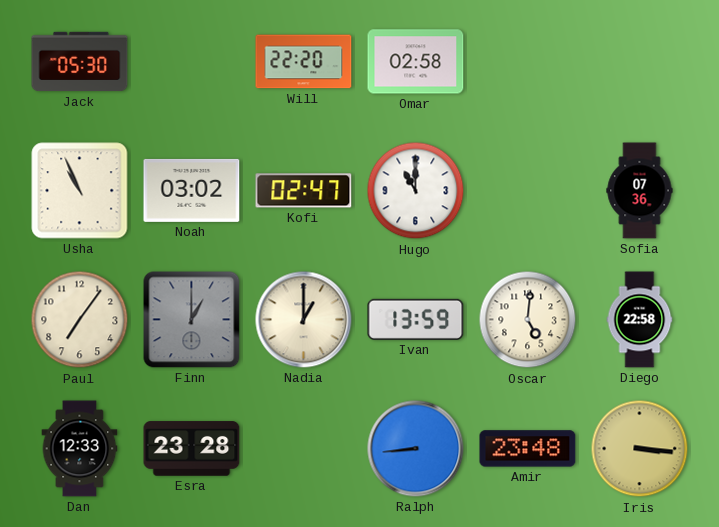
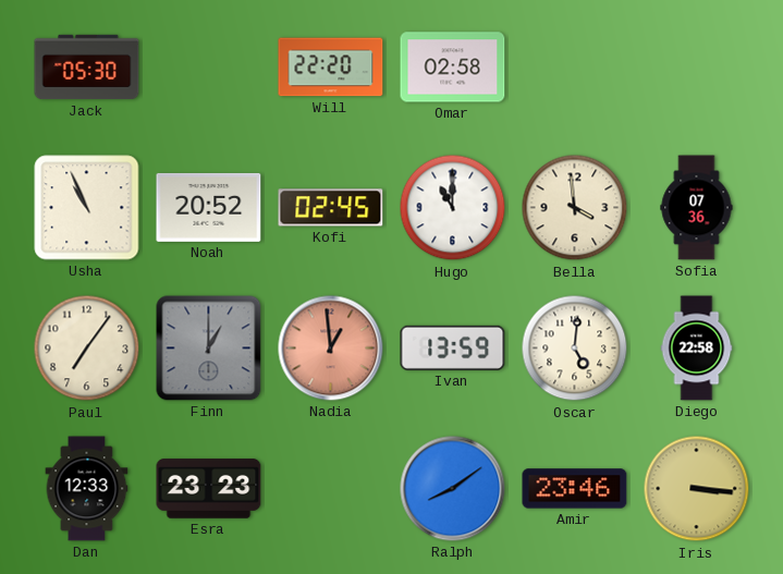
Noah: 03:02 -> 20:52
Kofi: 02:47 -> 02:45
Bella: none -> 3:59
Nadia: 1:00 -> 12:59
Nadia dial: cream -> salmon
Esra: 23:28 -> 23:23
Ralph: 8:44 -> 8:09
Amir: 23:48 -> 23:46
